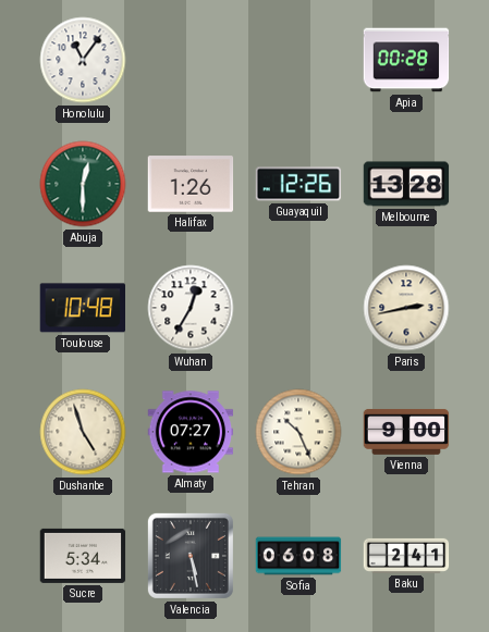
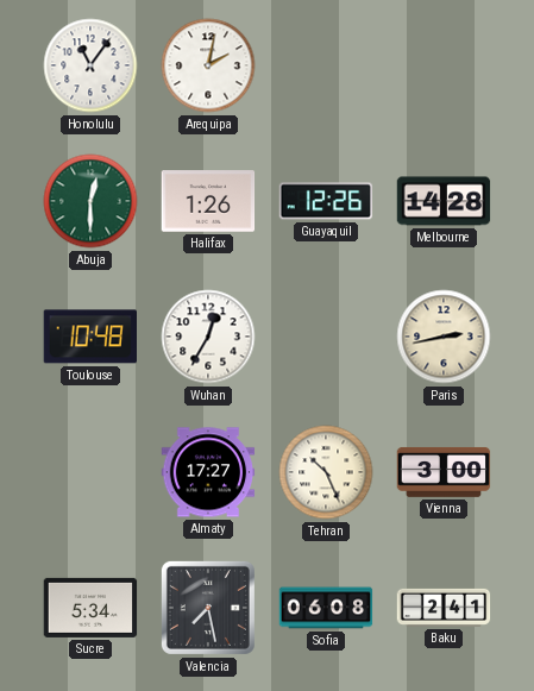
Arequipa: none -> 2:02
Apia: 00:28 -> none
Melbourne: 13:28 -> 14:28
Dushanbe: 4:57 -> none
Almaty: 07:27 -> 17:27
Vienna: 9:00 -> 3:00
Valencia: 5:28 -> 7:28
